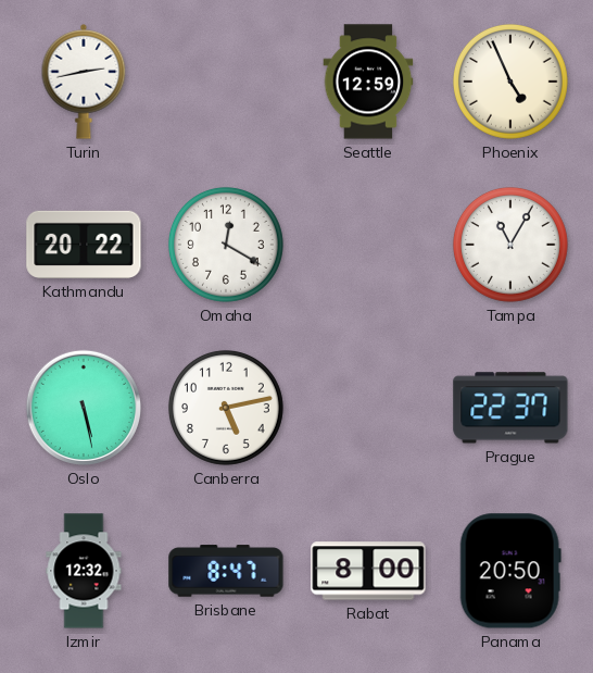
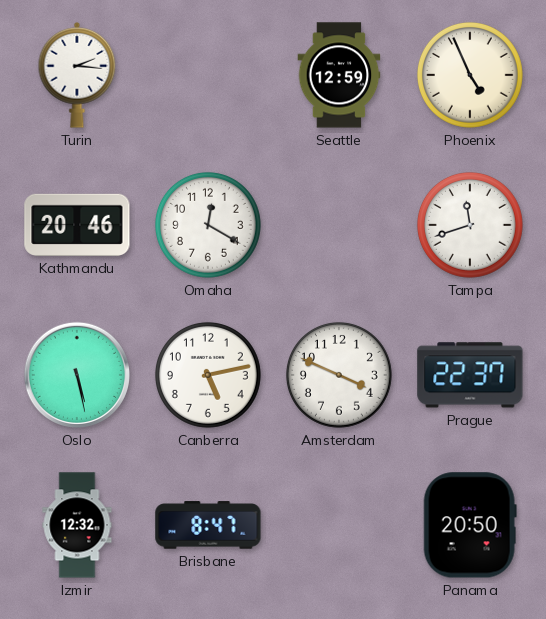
Turin: 2:43 -> 2:16
Kathmandu: 20:22 -> 20:46
Tampa: 11:05 -> 11:42
Amsterdam: none -> 3:49
Rabat: 8:00 -> none
